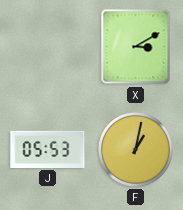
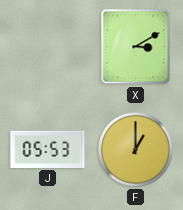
F: 1:02 -> 1:00
